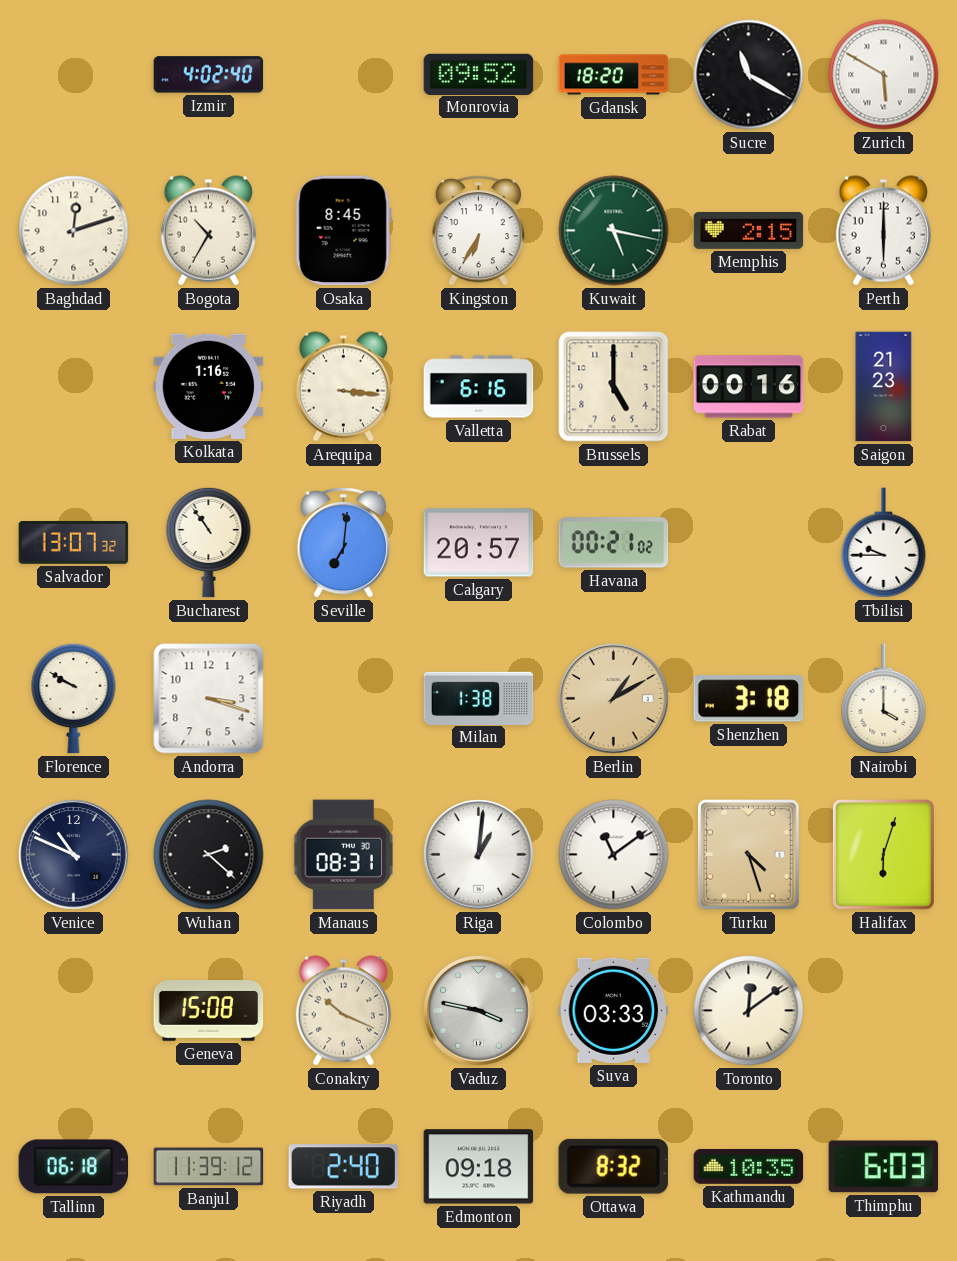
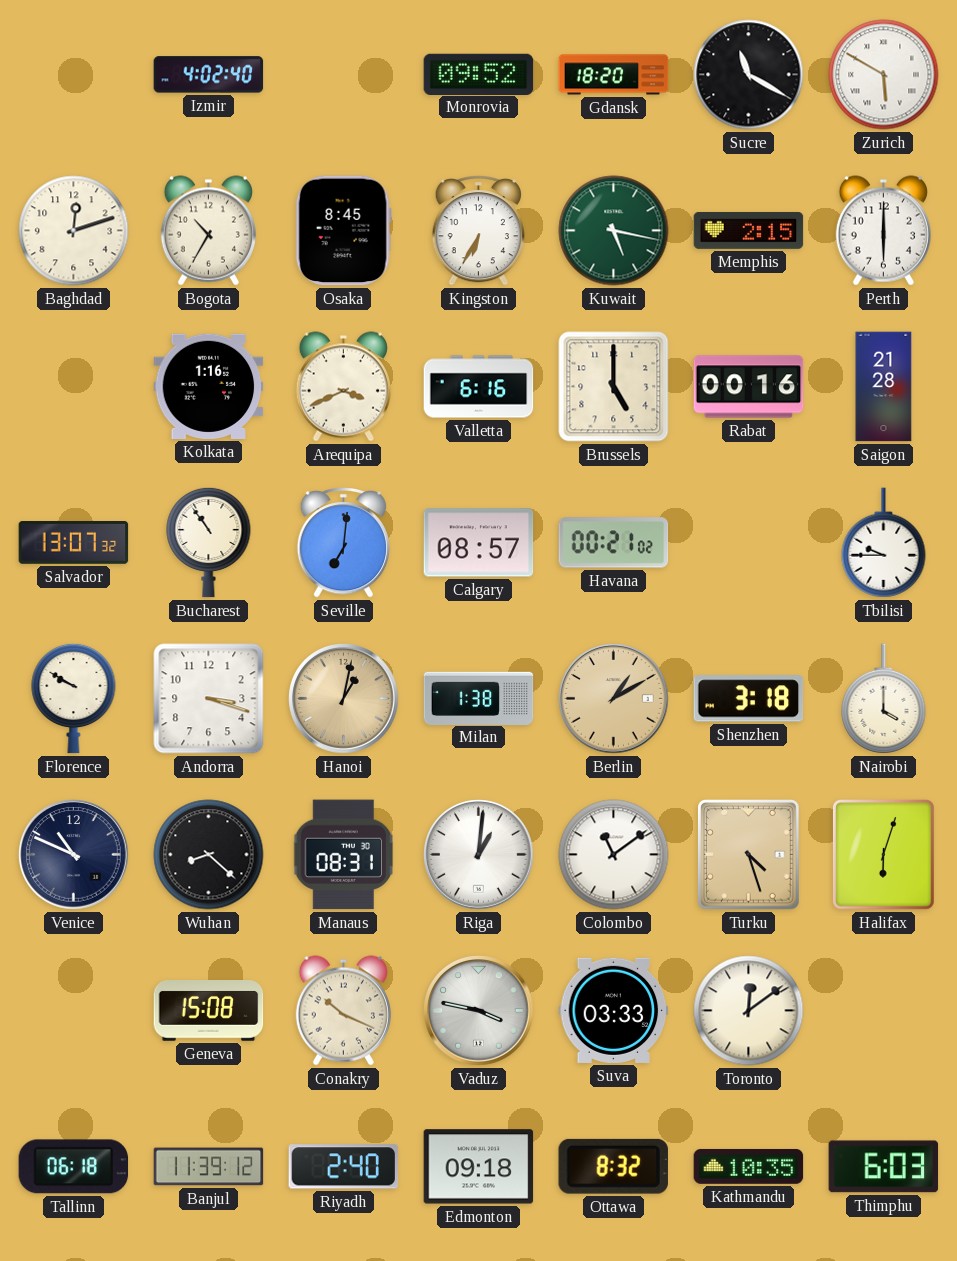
Arequipa: 3:16 -> 3:41
Saigon: 21:23 -> 21:28
Calgary: 20:57 -> 08:57
Hanoi: none -> 1:02
Wuhan: 2:22 -> 8:22
